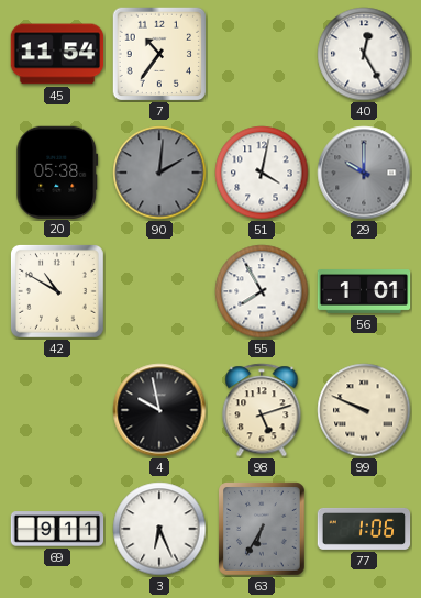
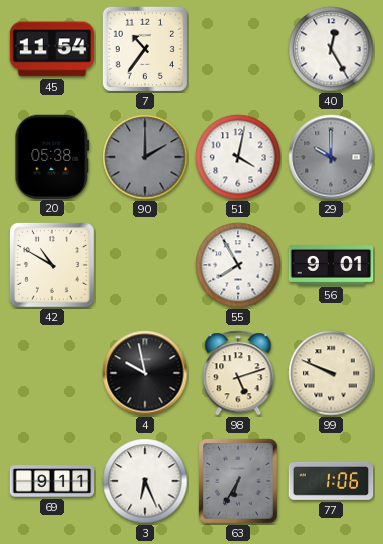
90: 2:01 -> 2:00
56: 1:01 -> 9:01
